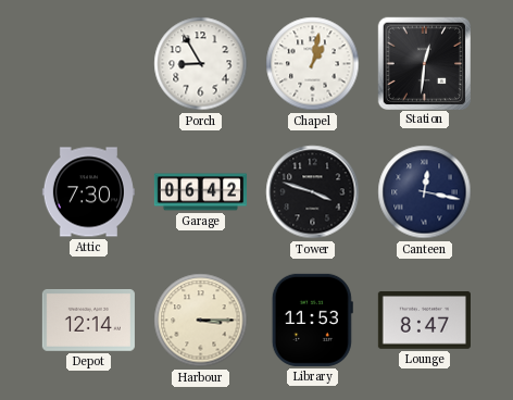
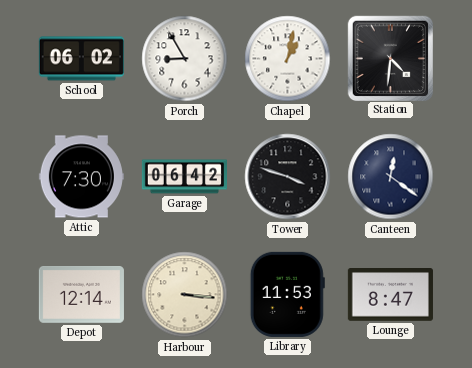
School: none -> 06:02
Station: 12:31 -> 4:31
Canteen: 12:17 -> 12:21
Harbour: 3:15 -> 3:16
